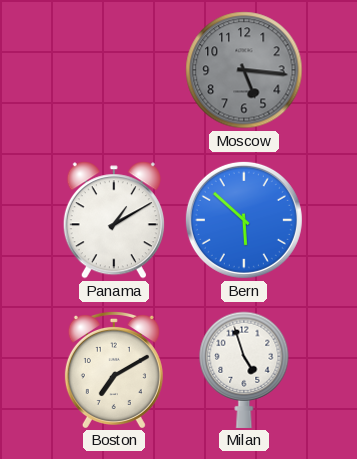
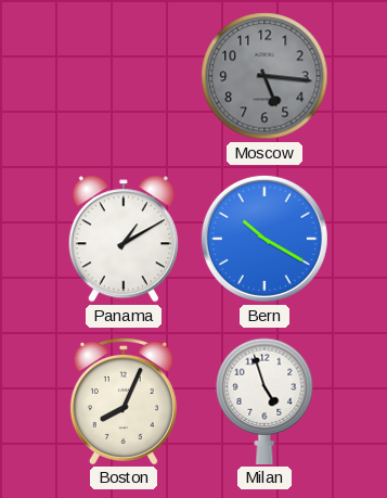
Bern: 5:52 -> 10:20
Boston: 7:10 -> 8:04
